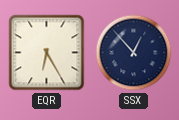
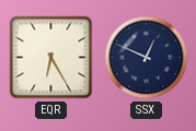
SSX: 12:53 -> 12:49
